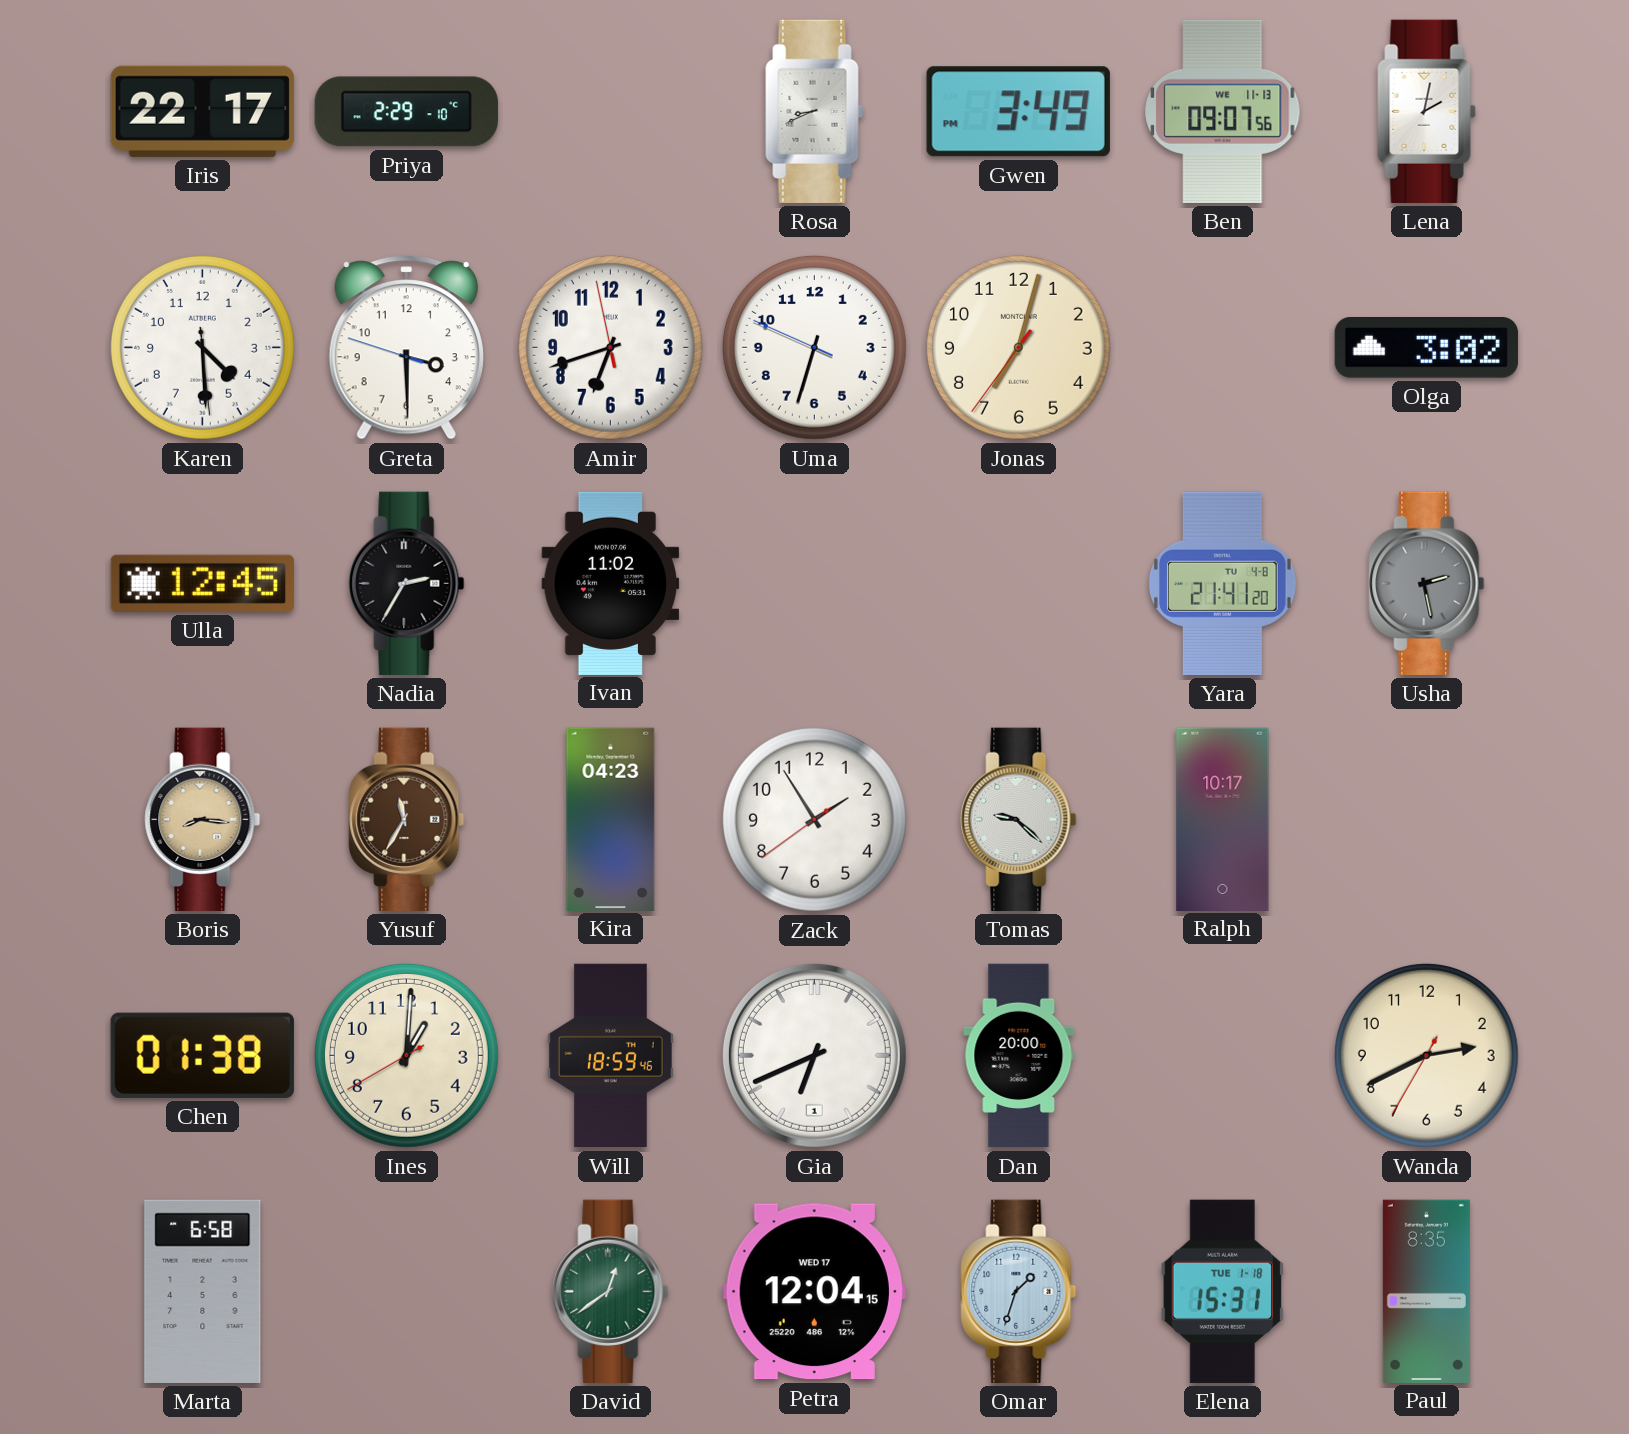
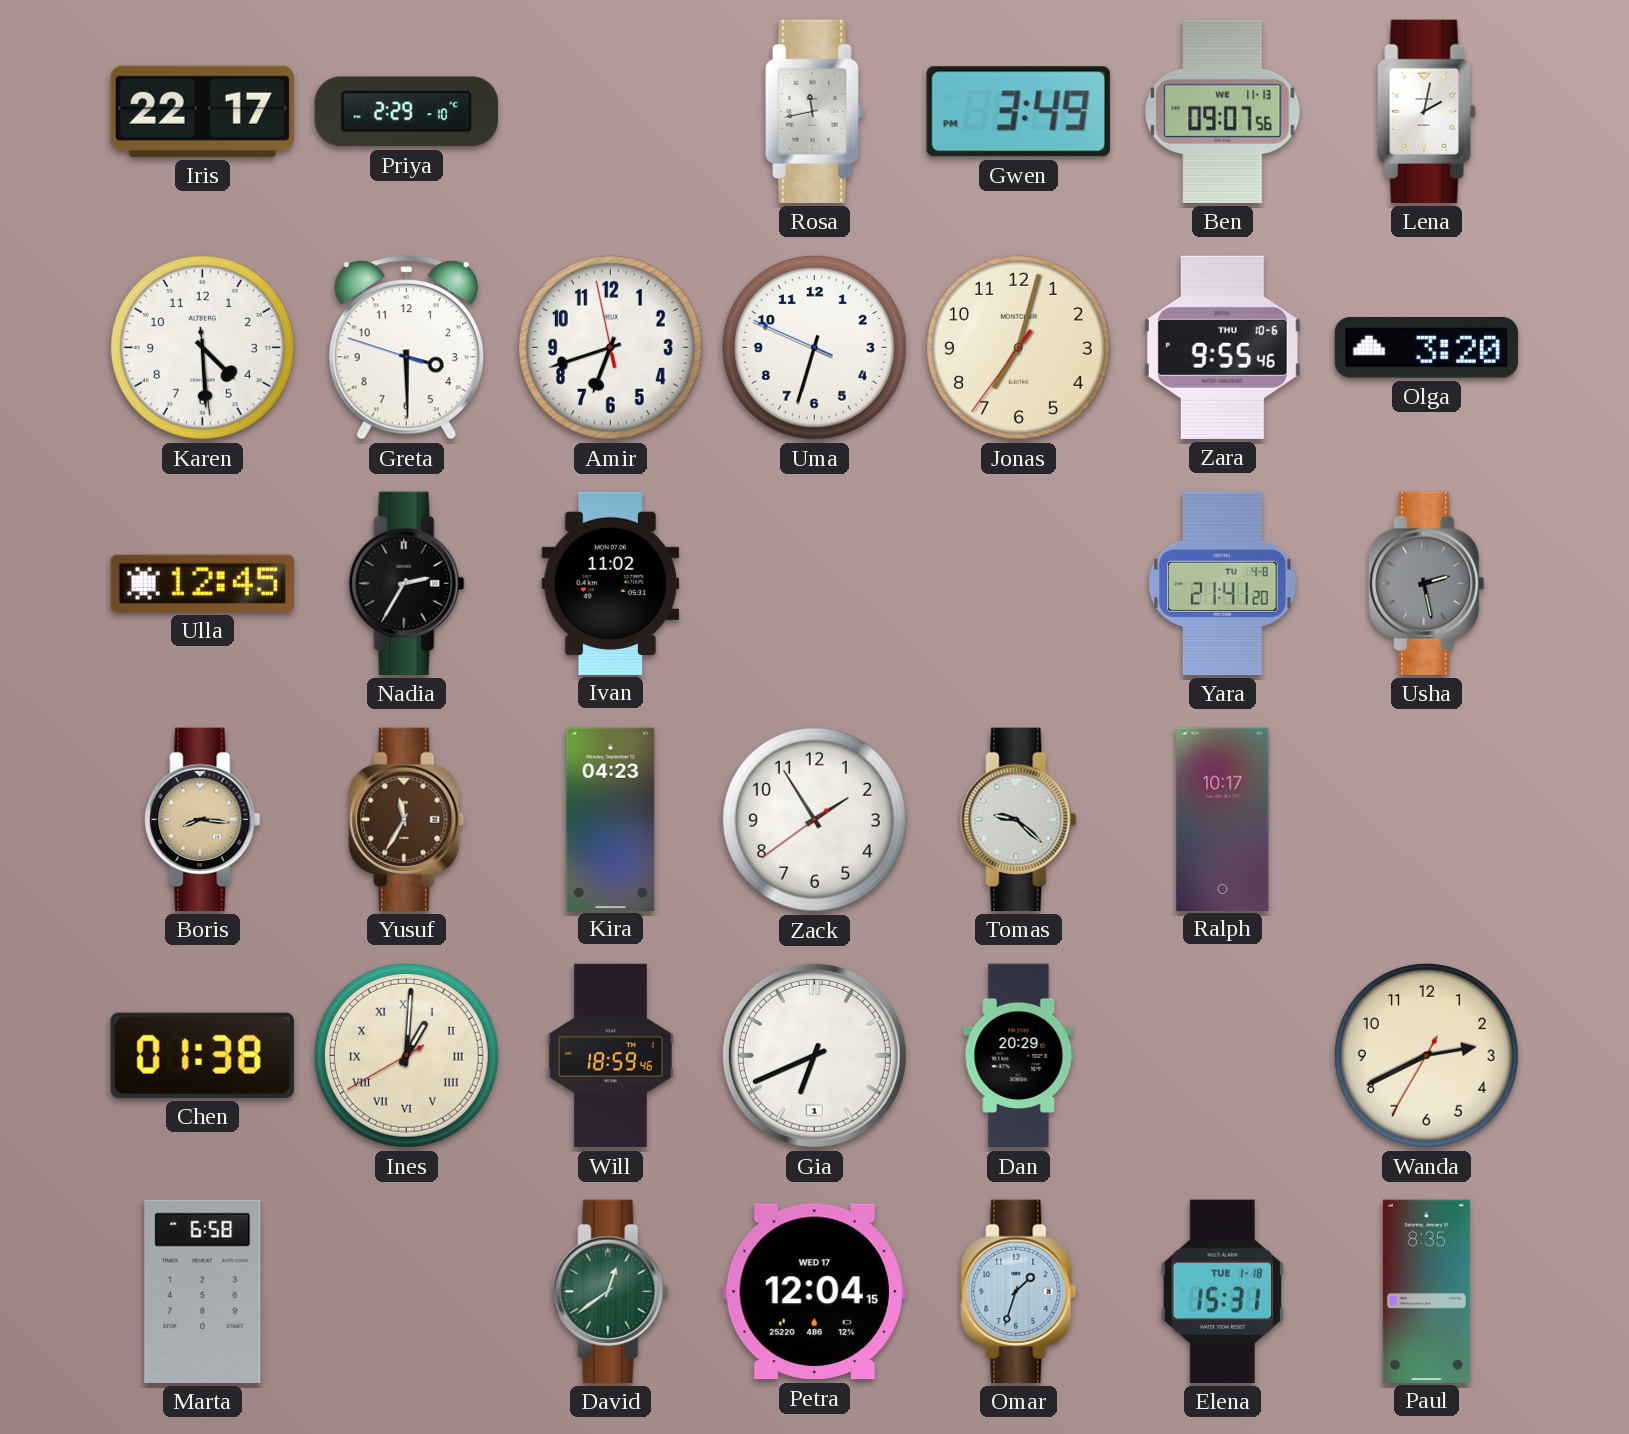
Rosa: 8:41 -> 11:43
Zara: none -> 9:55
Olga: 3:02 -> 3:20
Ines numerals: Arabic -> Roman
Dan: 20:00 -> 20:29
